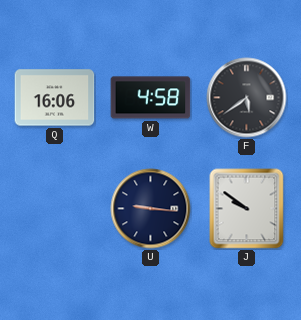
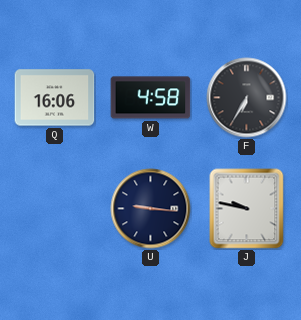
F: 5:39 -> 6:35
J: 9:51 -> 9:47
